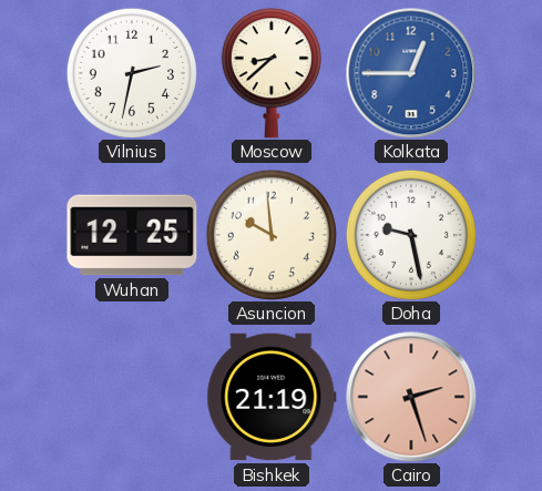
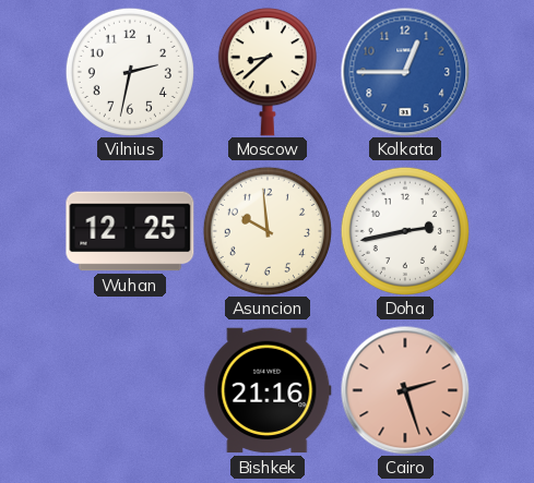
Doha: 9:28 -> 2:43
Bishkek: 21:19 -> 21:16
